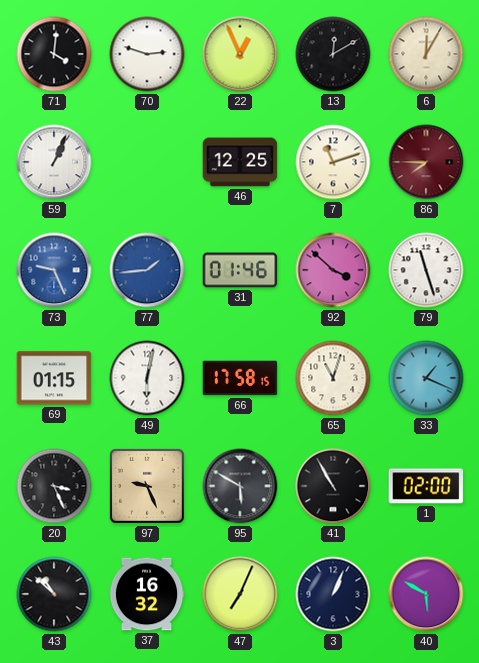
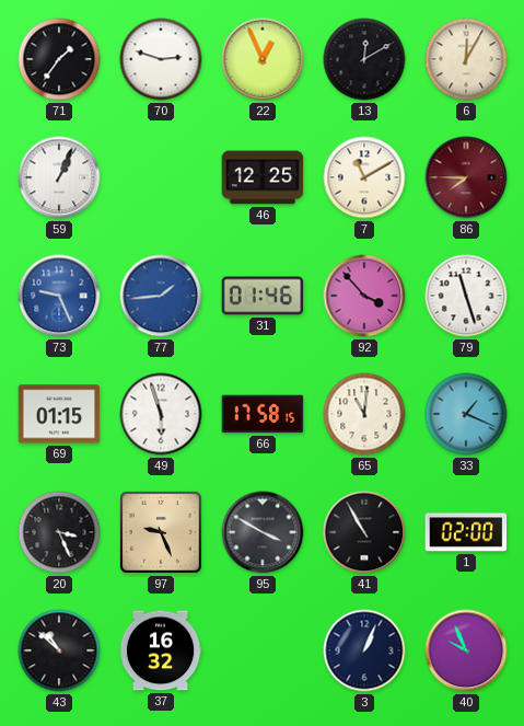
71: 4:01 -> 1:36
7: 11:12 -> 11:10
92: 3:52 -> 3:53
49: 6:02 -> 5:57
65: 11:03 -> 11:01
95: 5:50 -> 3:50
47: 7:04 -> none
40: 5:50 -> 9:56
